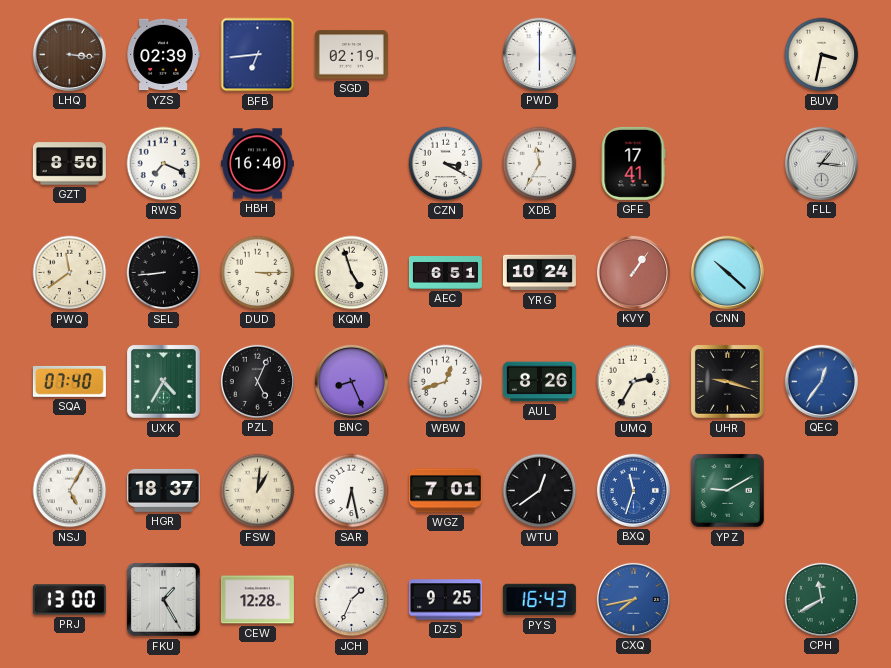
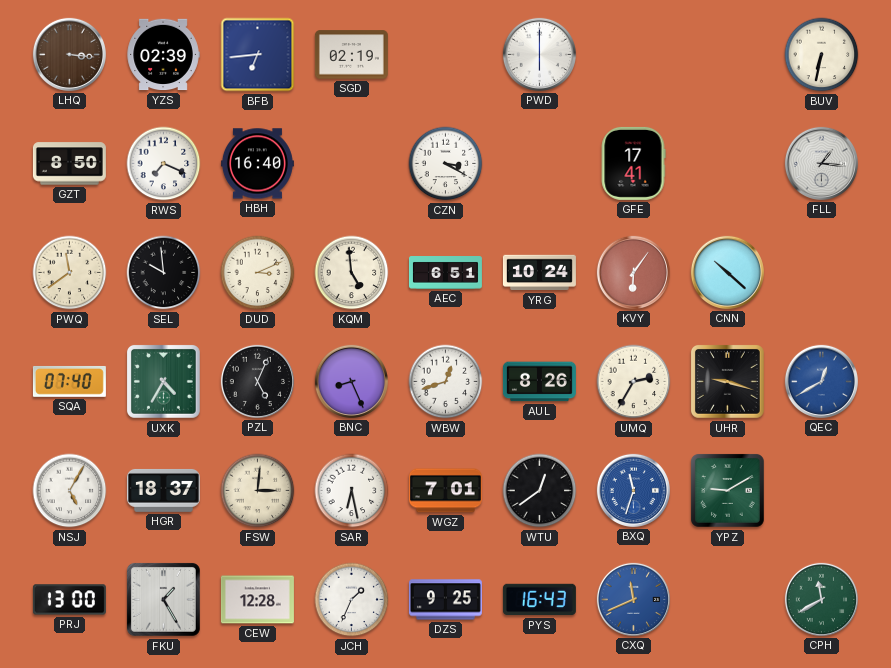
BUV: 3:32 -> 6:32
XDB: 11:35 -> none
SEL: 8:44 -> 9:59
DUD: 3:15 -> 3:11
KQM: 4:57 -> 4:59
KVY: 1:06 -> 6:06
QEC: 12:36 -> 12:40
FSW: 1:01 -> 3:01
CXQ: 7:43 -> 11:41
